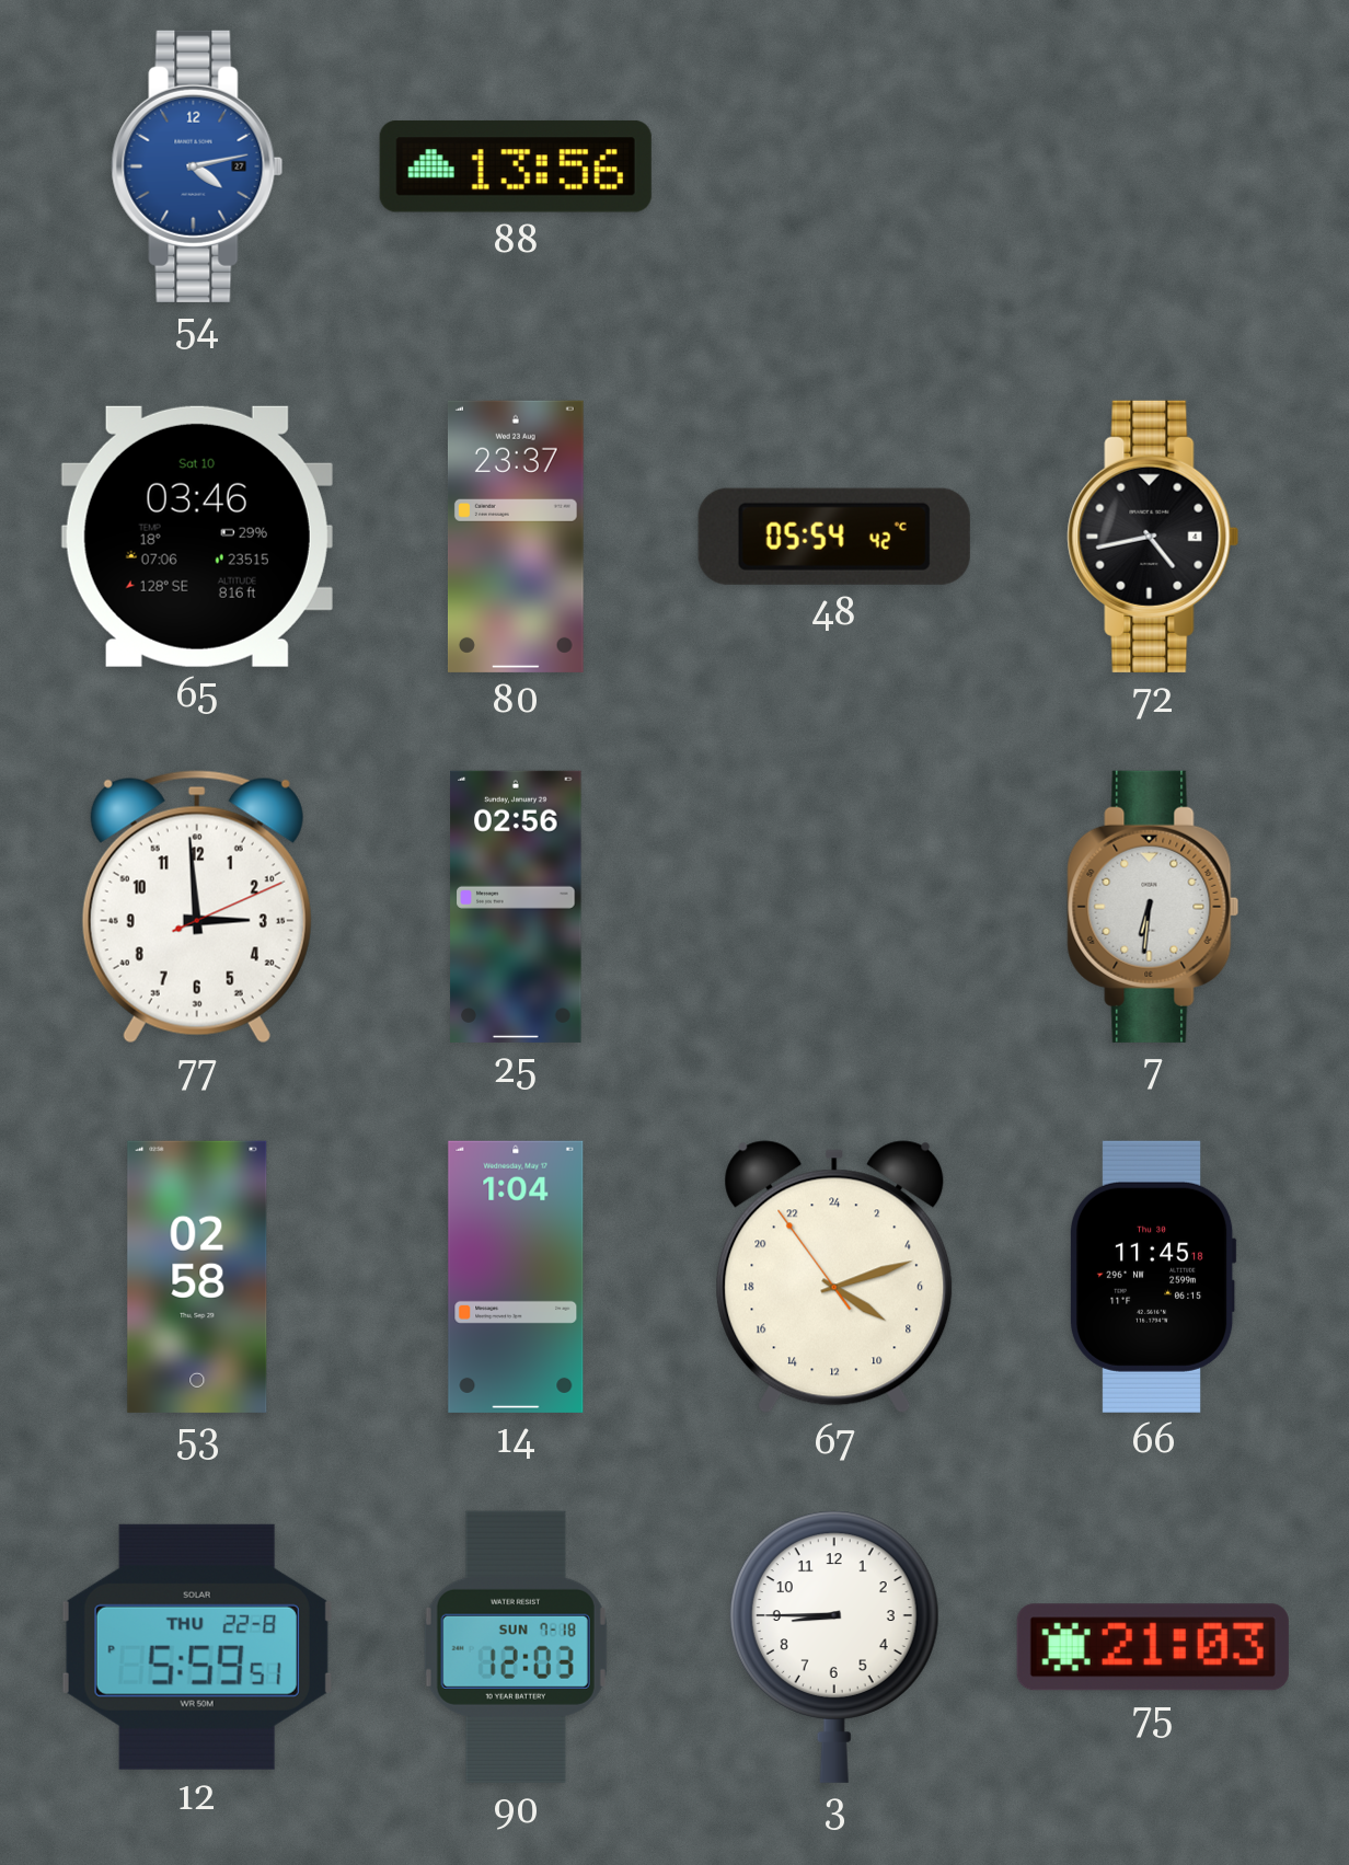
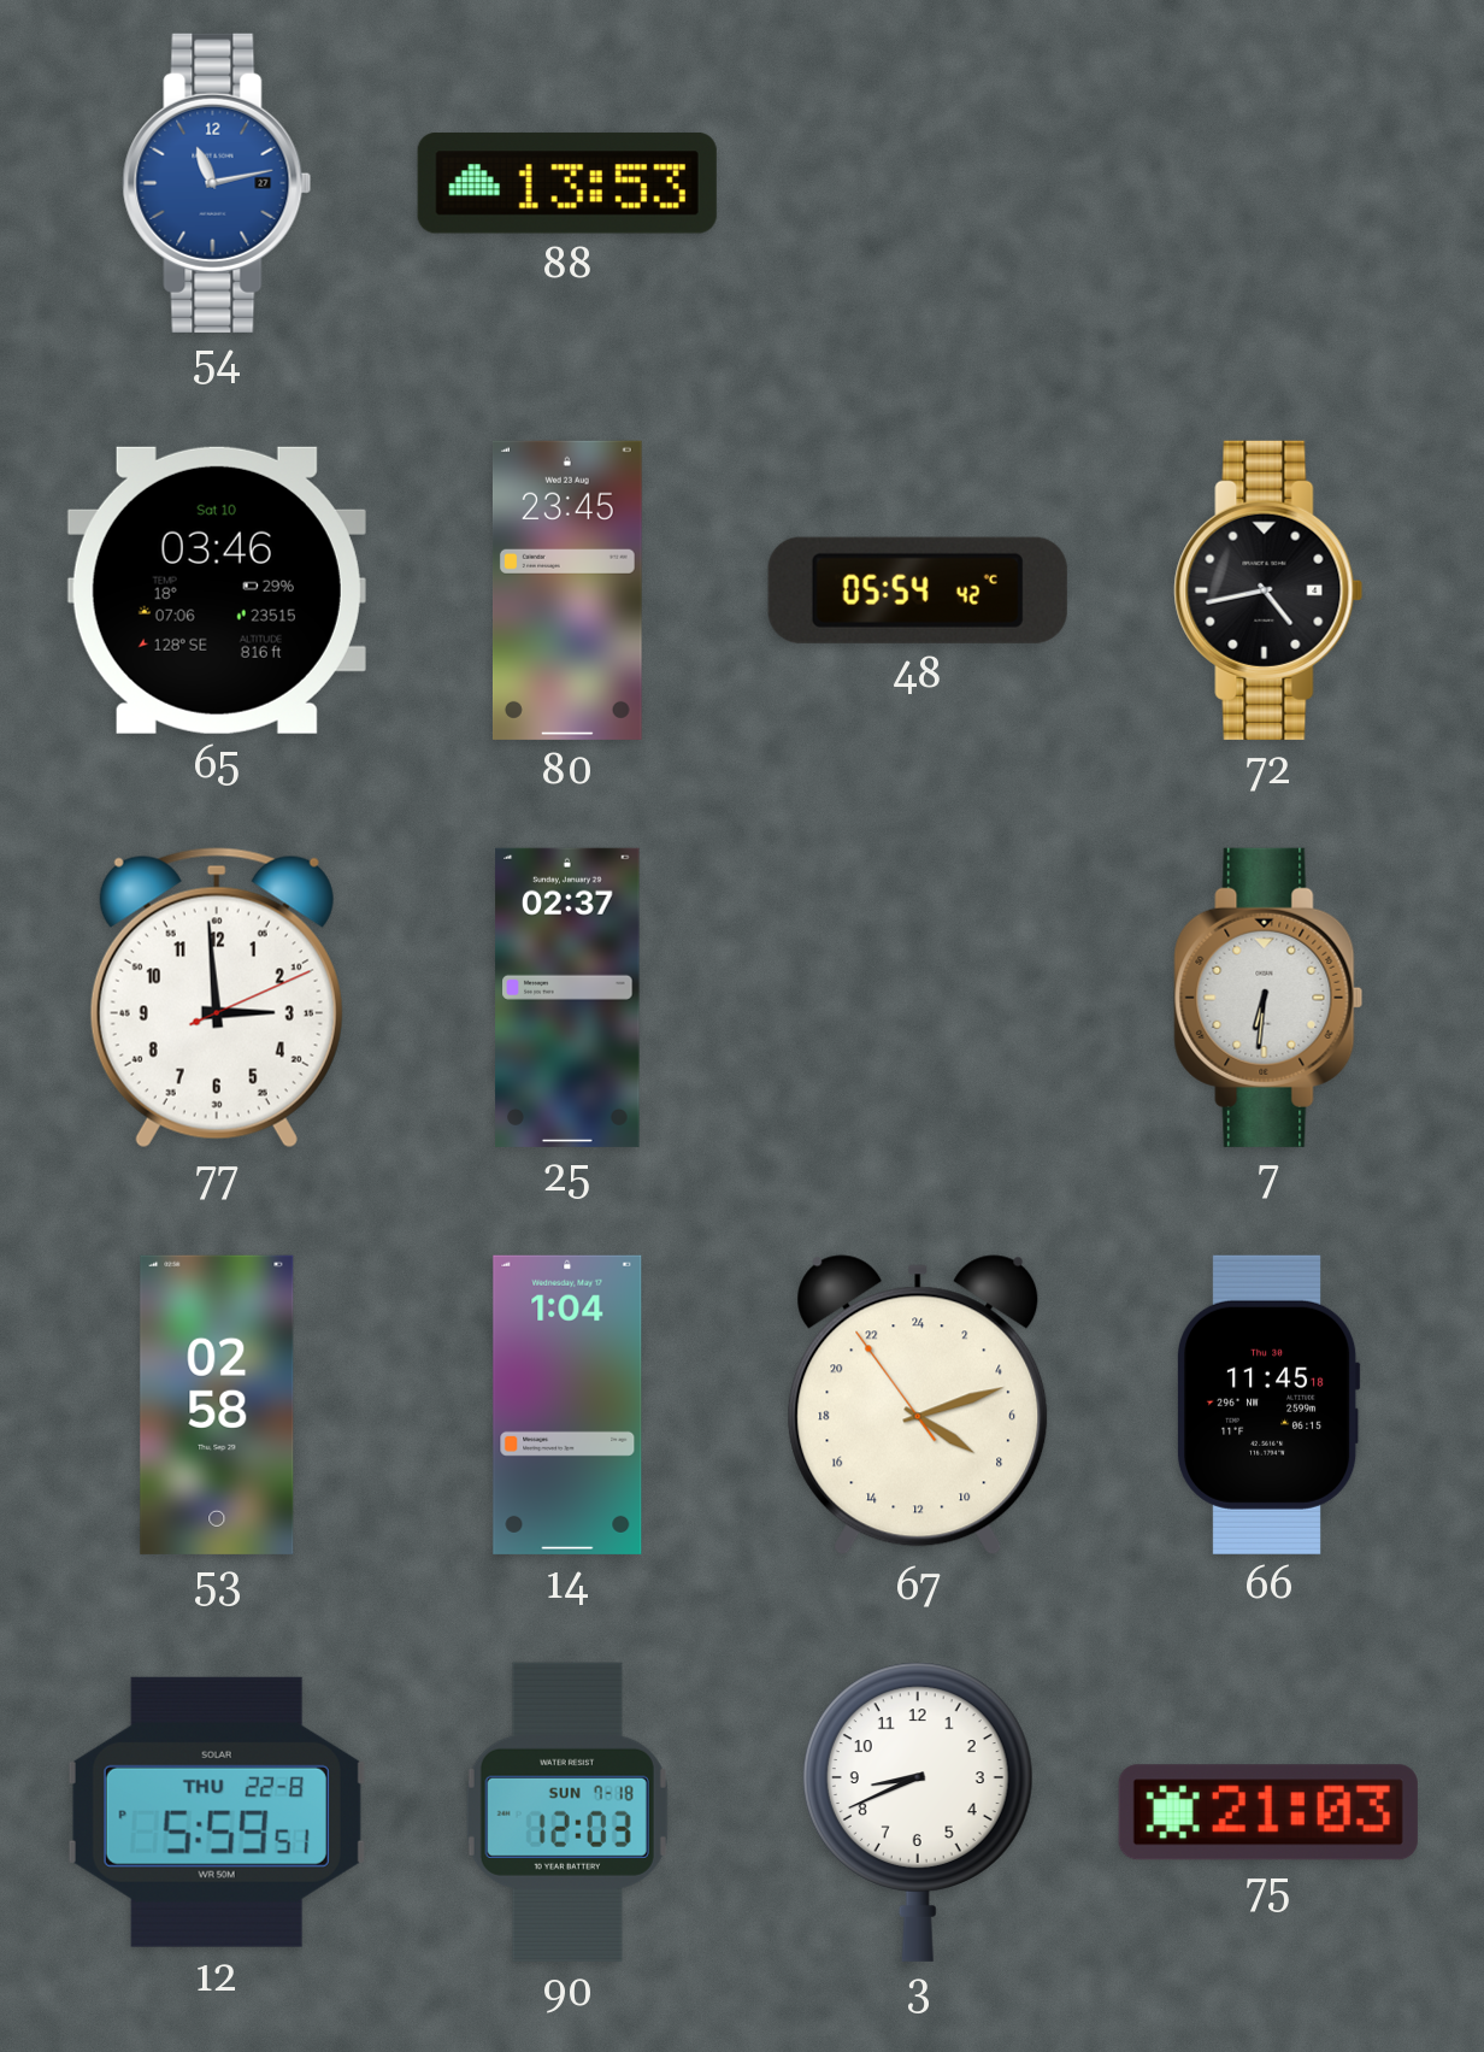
54: 4:13 -> 11:13
88: 13:56 -> 13:53
80: 23:37 -> 23:45
25: 02:56 -> 02:37
3: 8:45 -> 8:41
